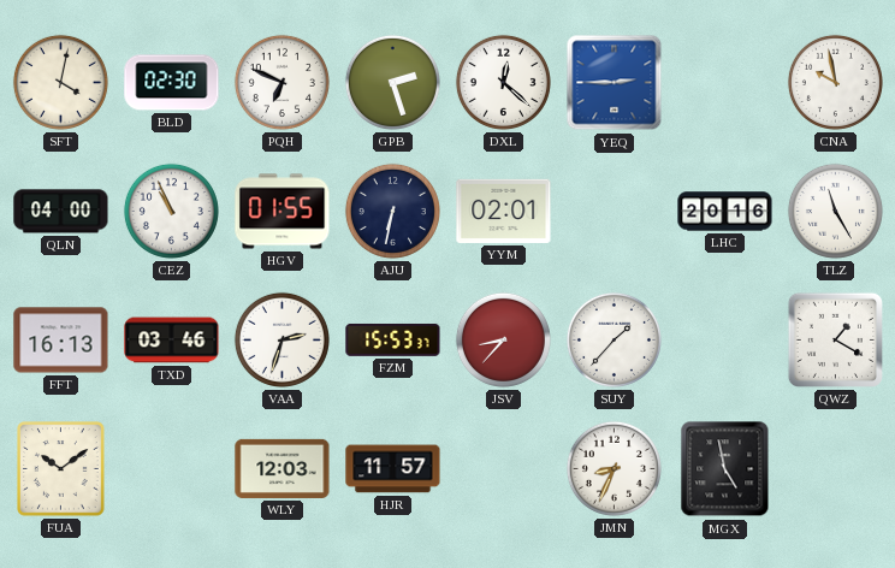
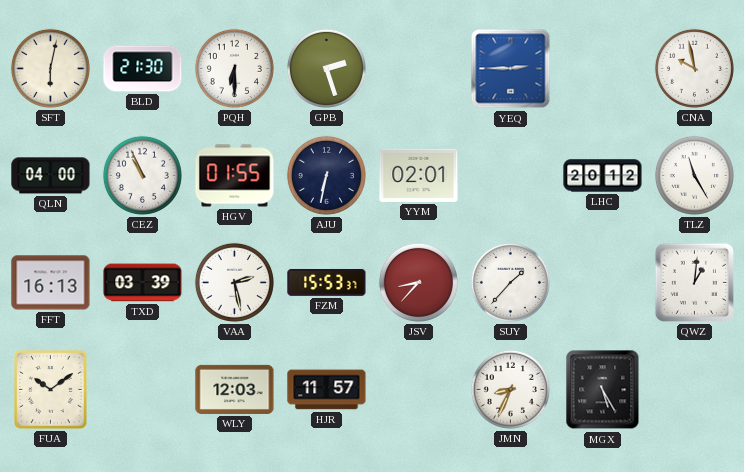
SFT: 4:02 -> 6:02
BLD: 02:30 -> 21:30
PQH: 6:49 -> 6:30
DXL: 12:22 -> none
LHC: 20:16 -> 20:12
TXD: 03:46 -> 03:39
VAA: 2:33 -> 2:28
QWZ: 1:20 -> 1:01
MGX: 4:58 -> 5:25
